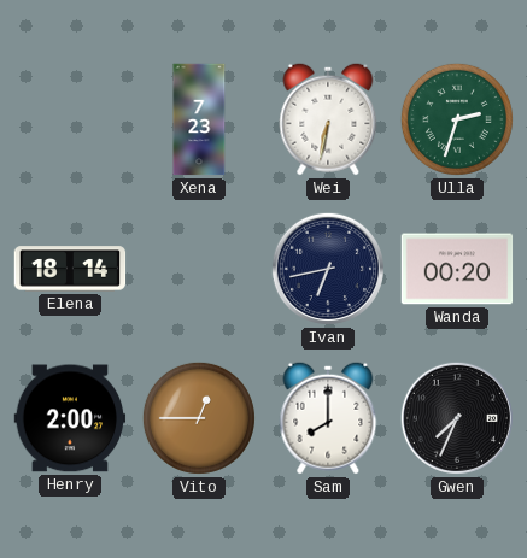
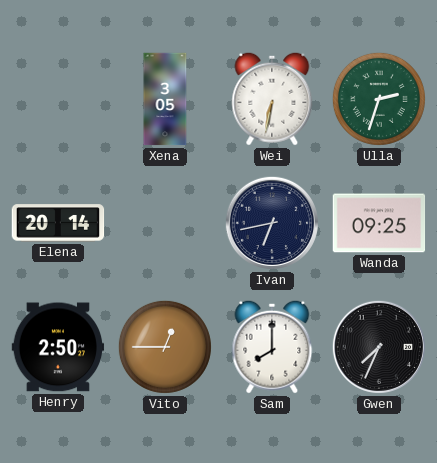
Xena: 7:23 -> 3:05
Elena: 18:14 -> 20:14
Wanda: 00:20 -> 09:25
Henry: 2:00 -> 2:50
